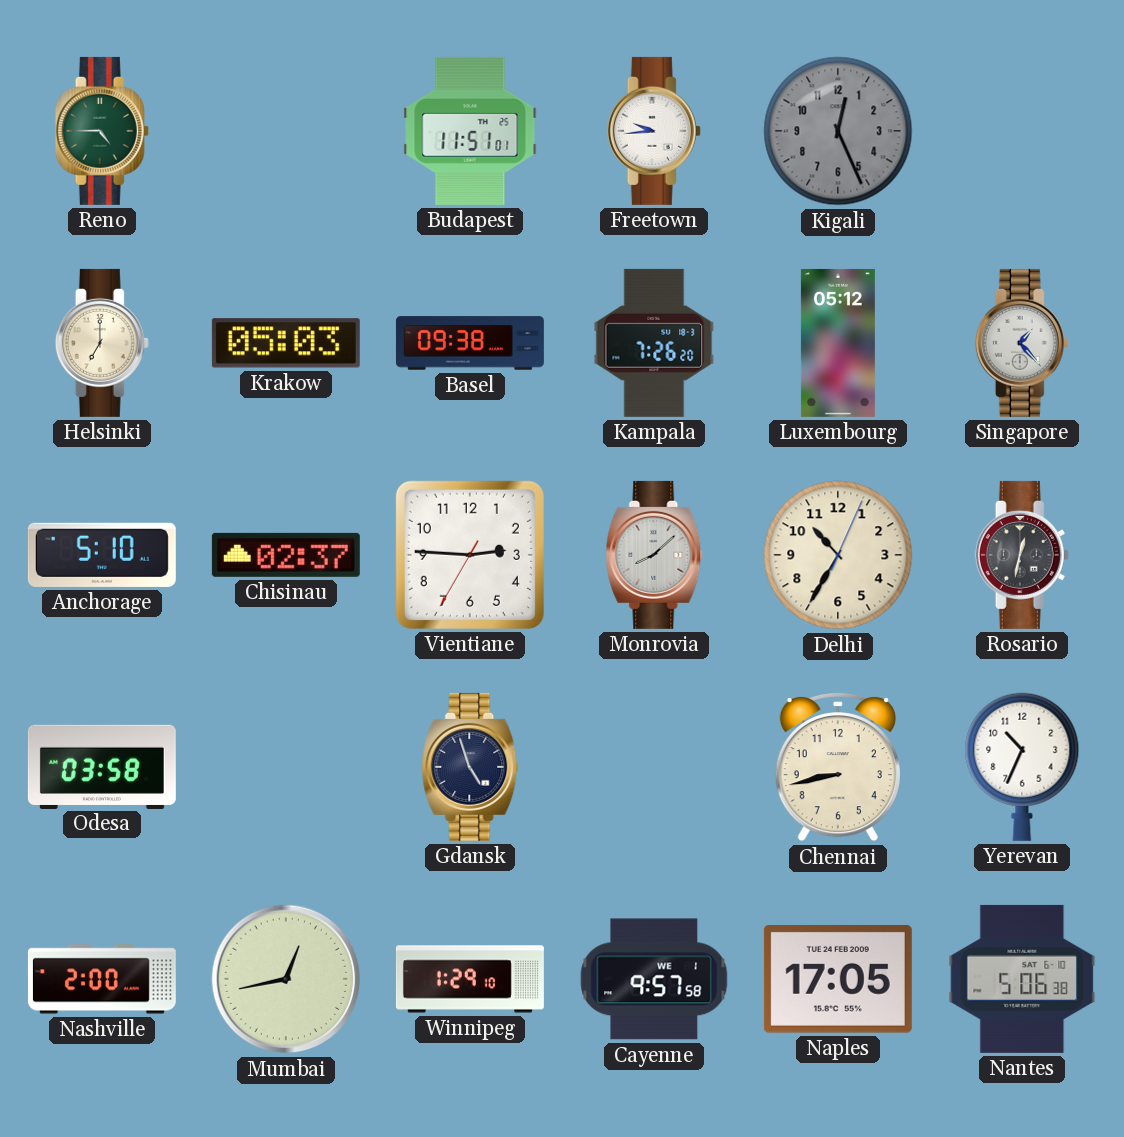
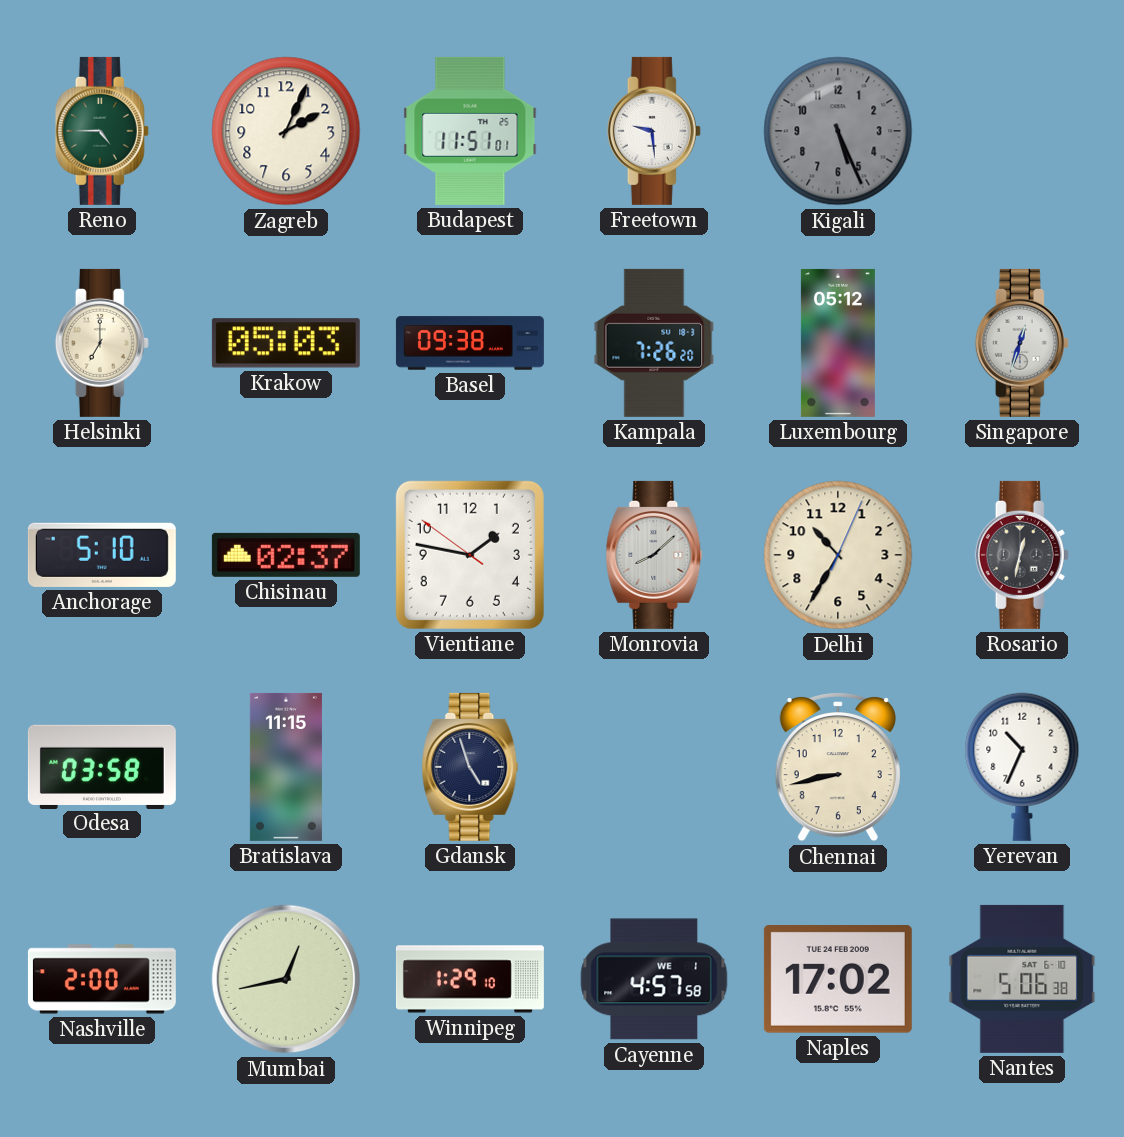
Zagreb: none -> 2:04
Freetown: 9:44 -> 9:29
Kigali: 12:26 -> 5:26
Singapore: 1:23 -> 12:33
Vientiane: 2:45 -> 1:46
Bratislava: none -> 11:15
Cayenne: 9:57 -> 4:57
Naples: 17:05 -> 17:02
